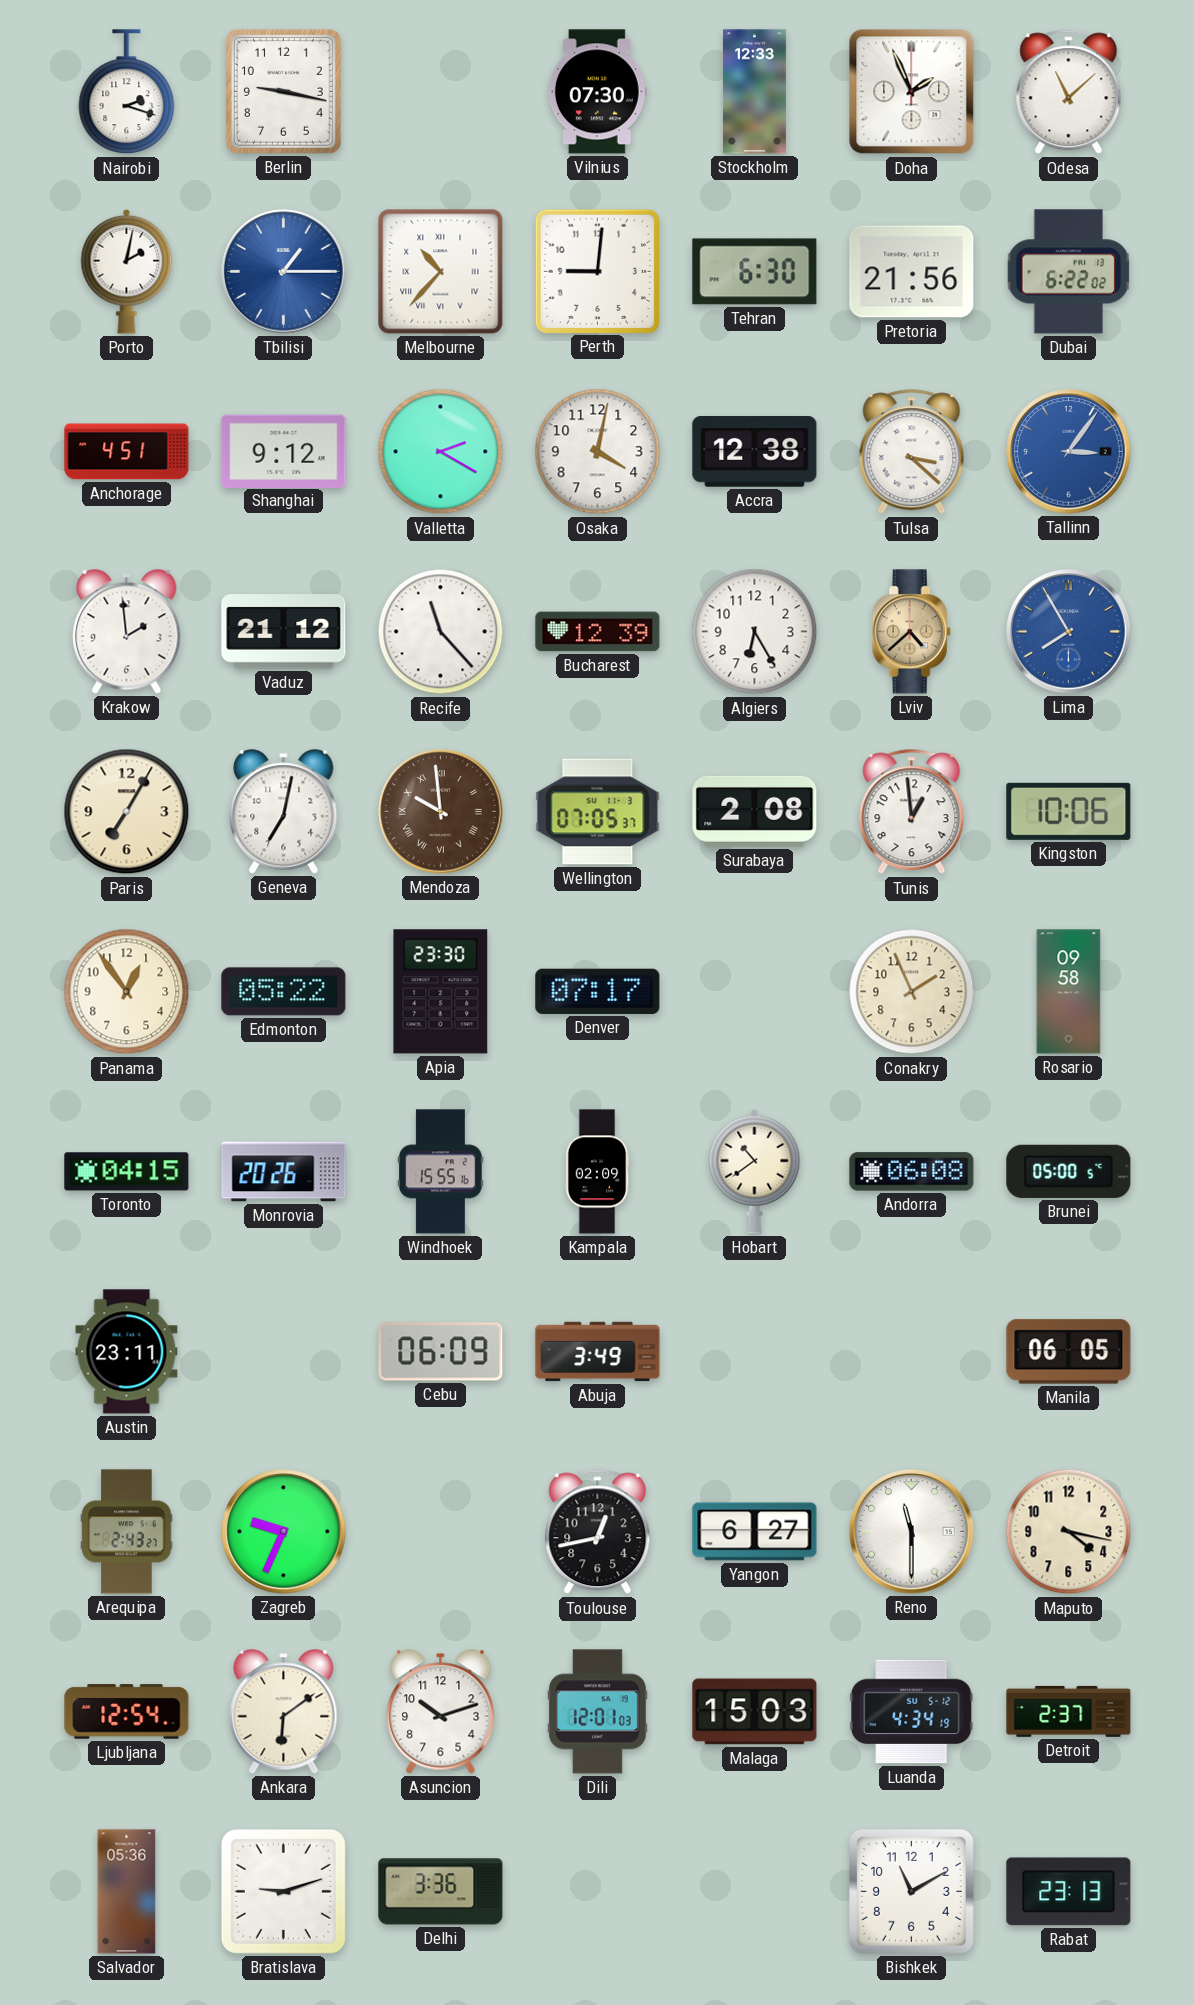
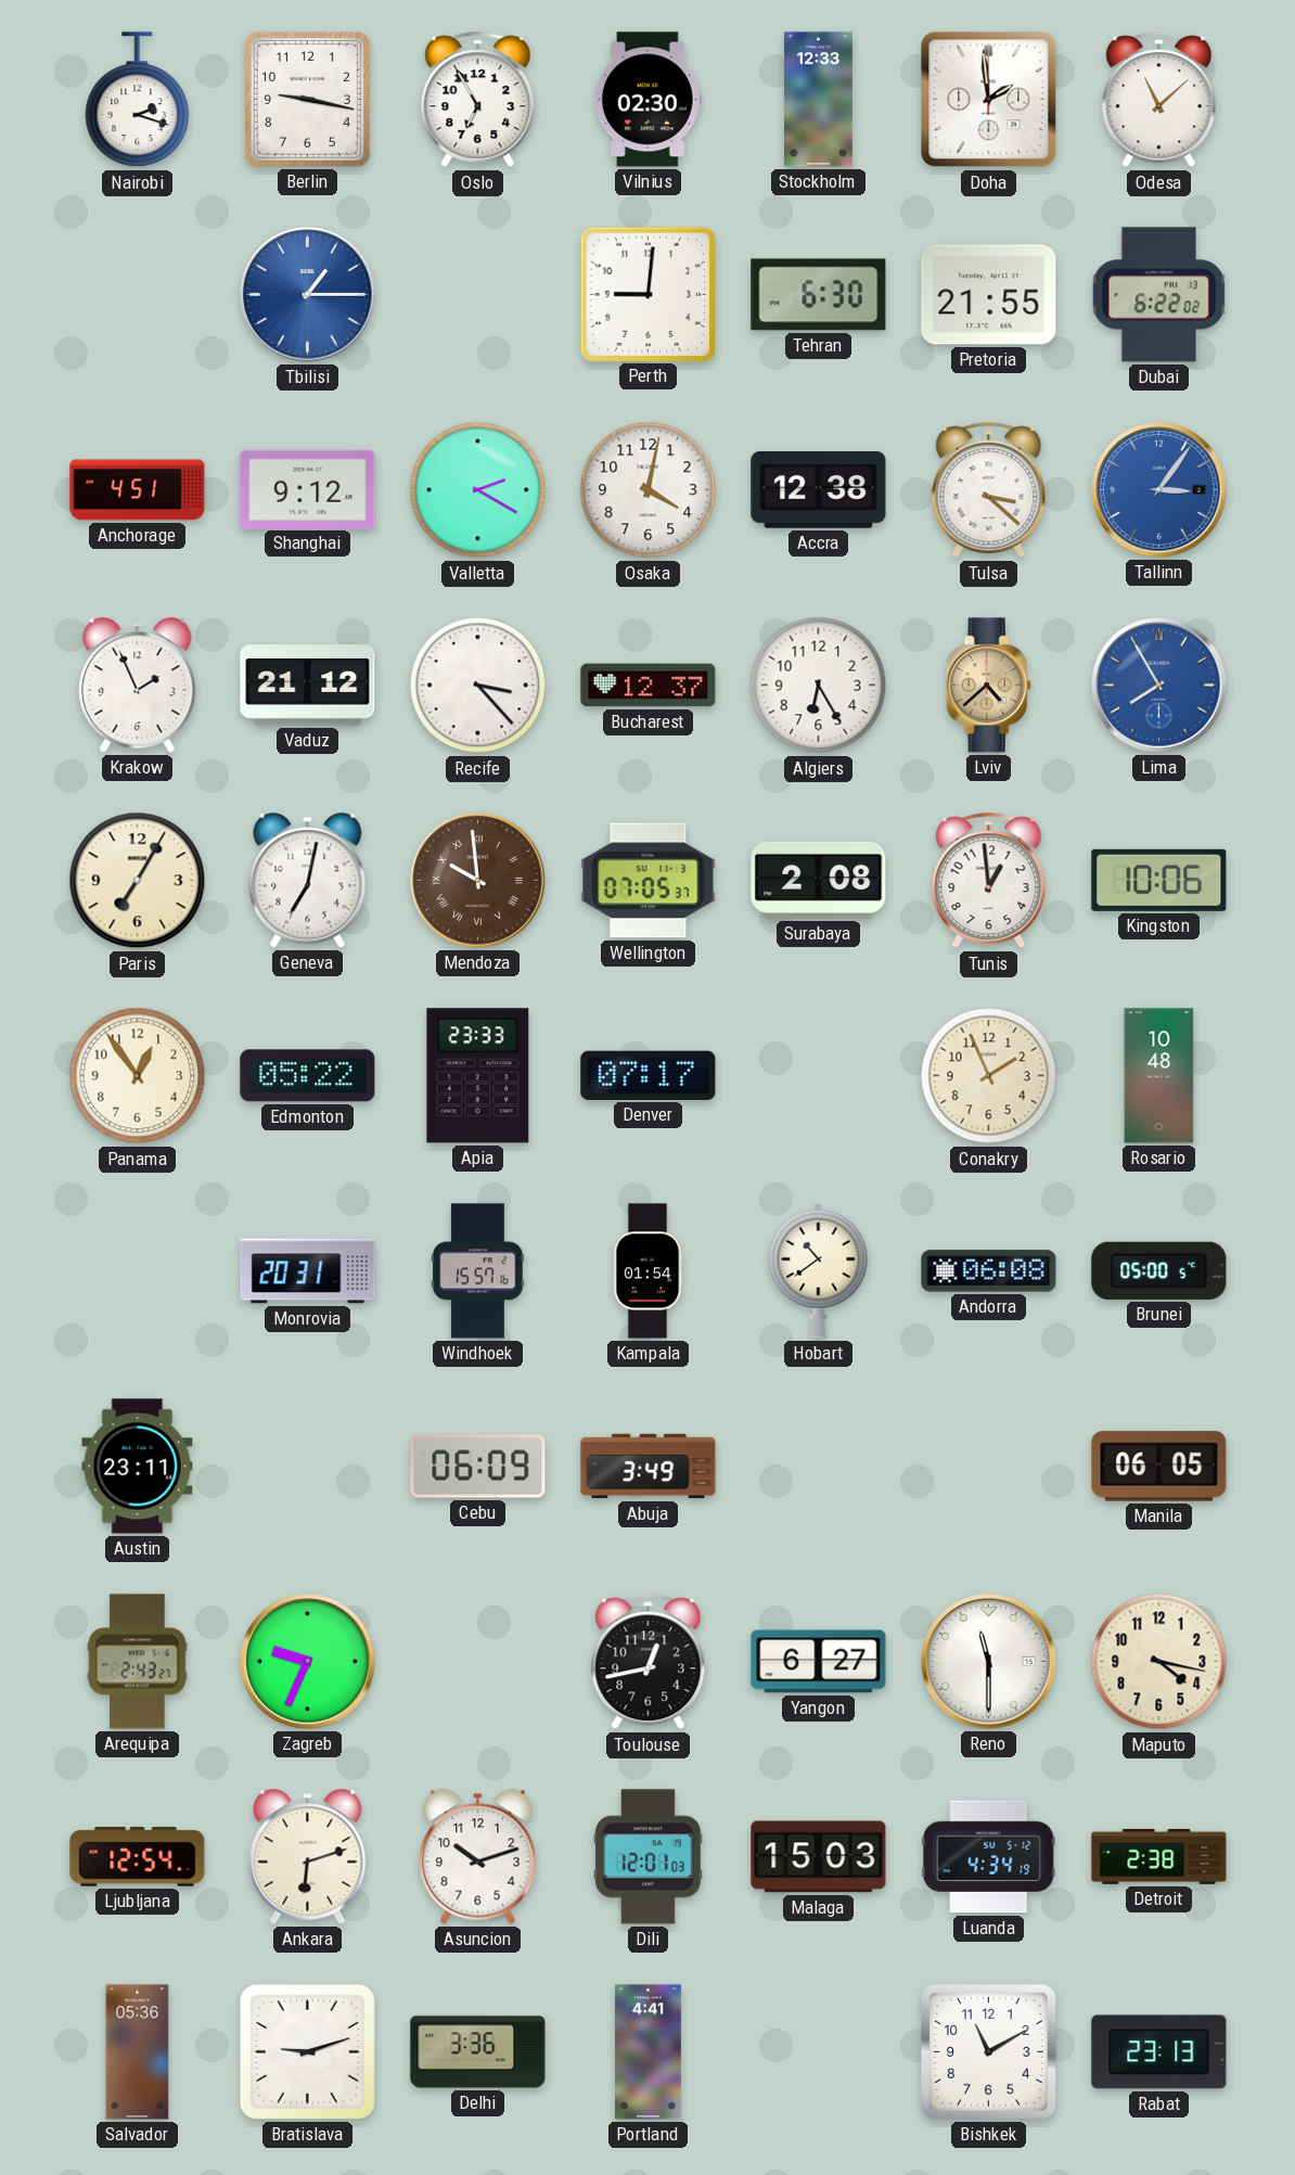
Oslo: none -> 6:55
Vilnius: 07:30 -> 02:30
Doha: 1:56 -> 1:59
Porto: 2:02 -> none
Melbourne: 10:37 -> none
Pretoria: 21:56 -> 21:55
Krakow: 1:59 -> 1:56
Recife: 11:23 -> 3:23
Bucharest: 12:39 -> 12:37
Apia: 23:30 -> 23:33
Rosario: 09:58 -> 10:48
Toronto: 04:15 -> none
Monrovia: 20:26 -> 20:31
Windhoek: 15:55 -> 15:57
Kampala: 02:09 -> 01:54
Ankara: 6:09 -> 6:12
Detroit: 2:37 -> 2:38
Portland: none -> 4:41
